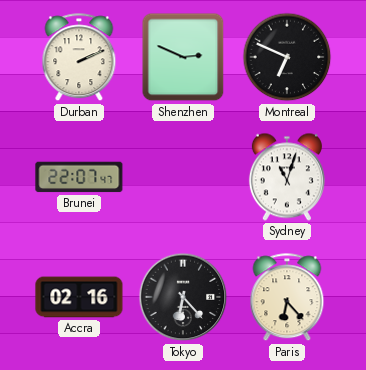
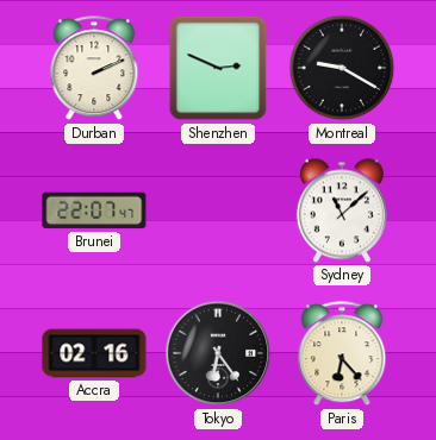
Montreal: 6:49 -> 9:20
Sydney: 11:03 -> 11:08
Tokyo: 6:23 -> 6:24
